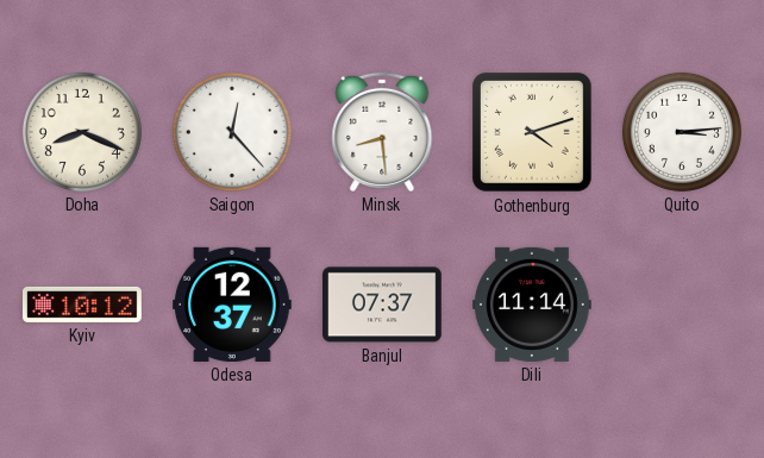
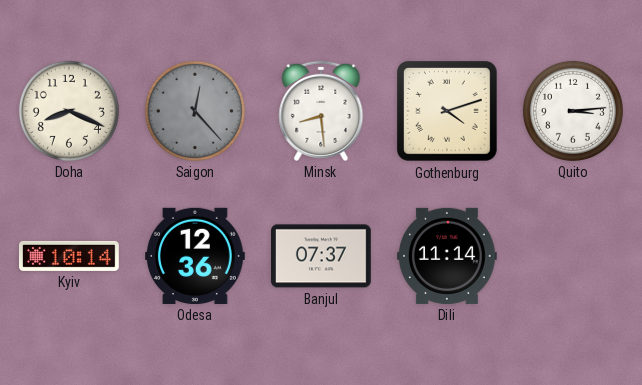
Saigon dial: white -> grey
Kyiv: 10:12 -> 10:14
Odesa: 12:37 -> 12:36
